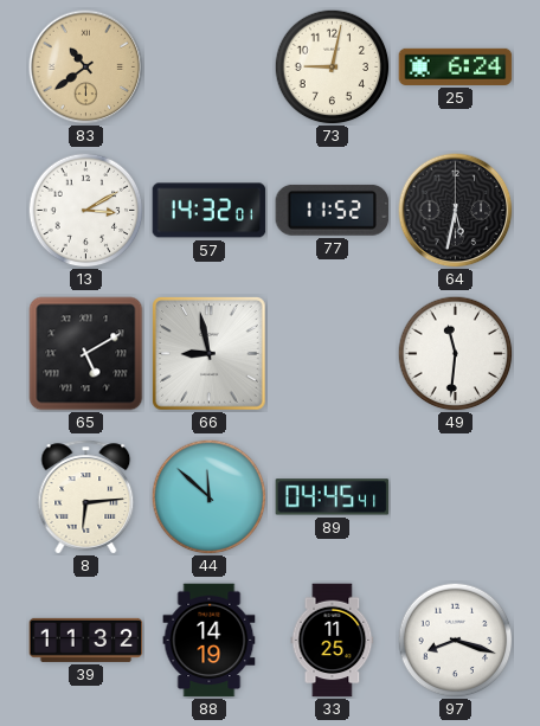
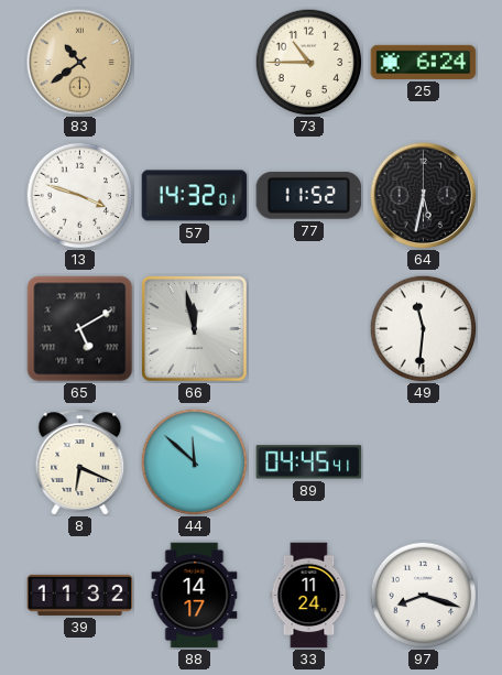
73: 9:02 -> 10:45
13: 3:10 -> 3:48
66: 8:58 -> 11:58
8: 6:14 -> 6:19
88: 14:19 -> 14:17
33: 11:25 -> 11:24
